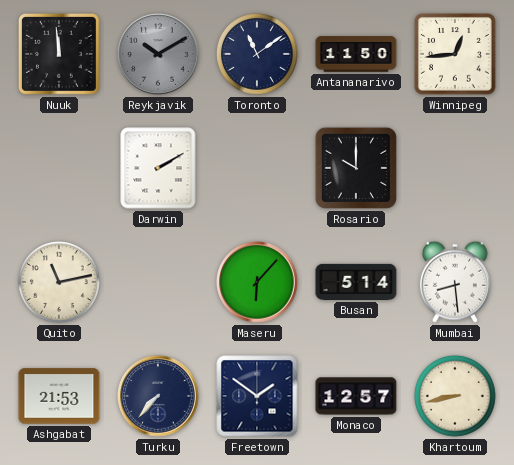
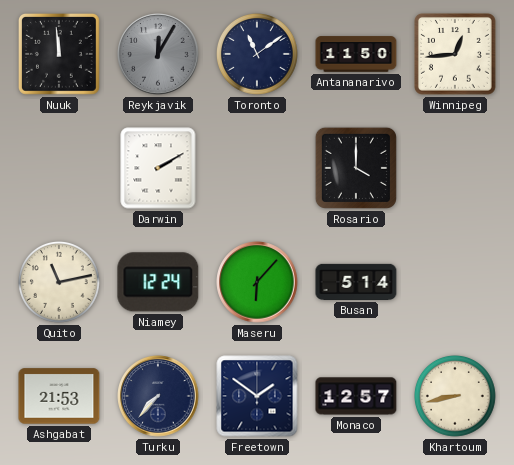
Reykjavik: 10:10 -> 12:05
Rosario: 10:00 -> 4:00
Niamey: none -> 12:24
Mumbai: 8:29 -> none
